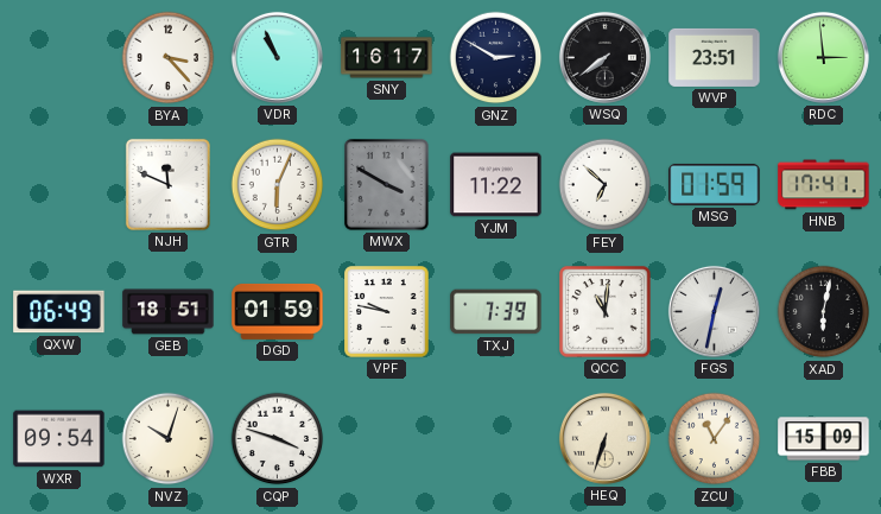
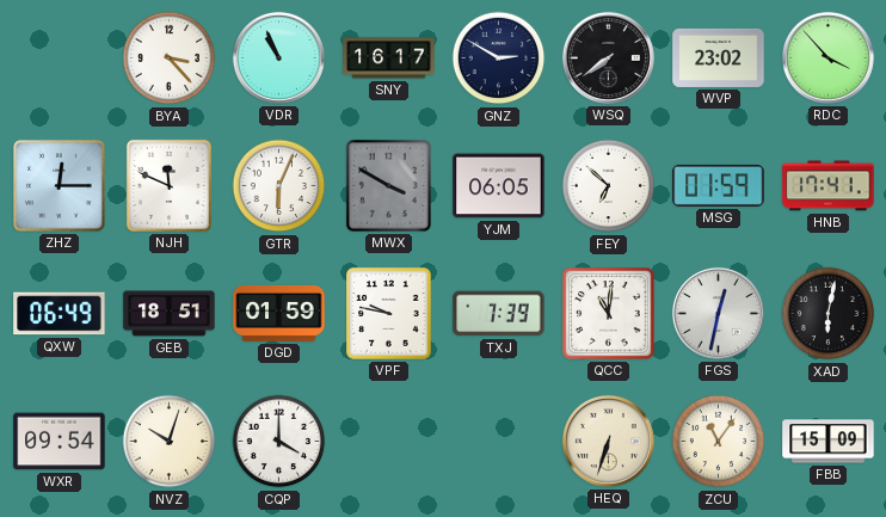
WVP: 23:51 -> 23:02
RDC: 2:59 -> 3:53
ZHZ: none -> 12:15
YJM: 11:22 -> 06:05
CQP: 3:48 -> 4:00
